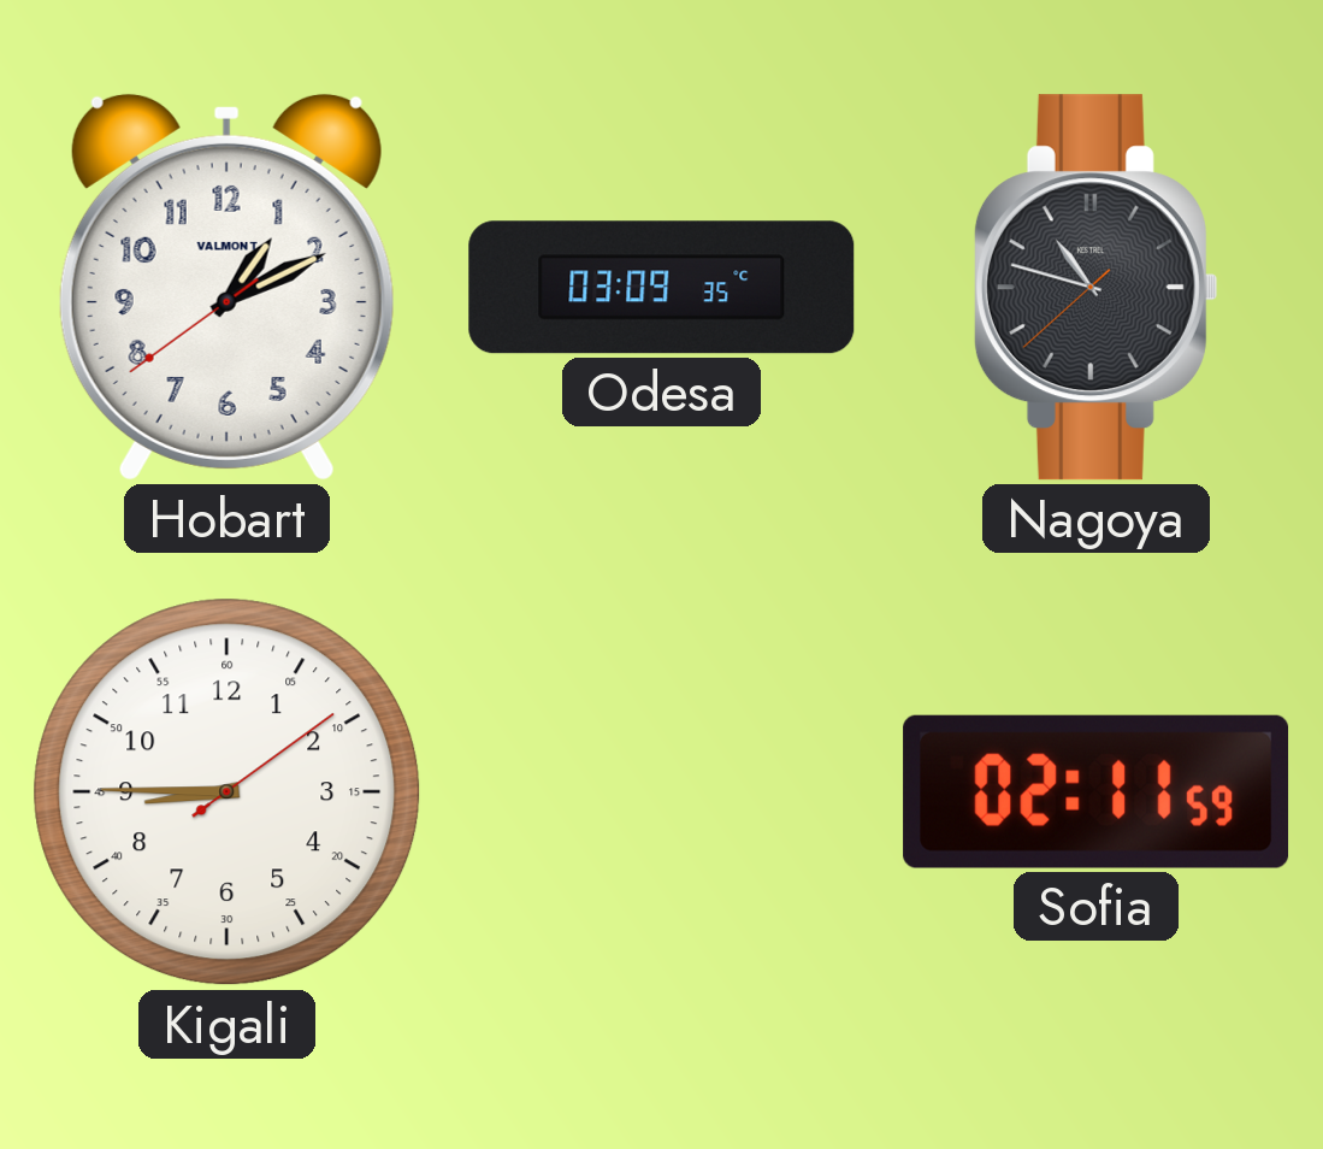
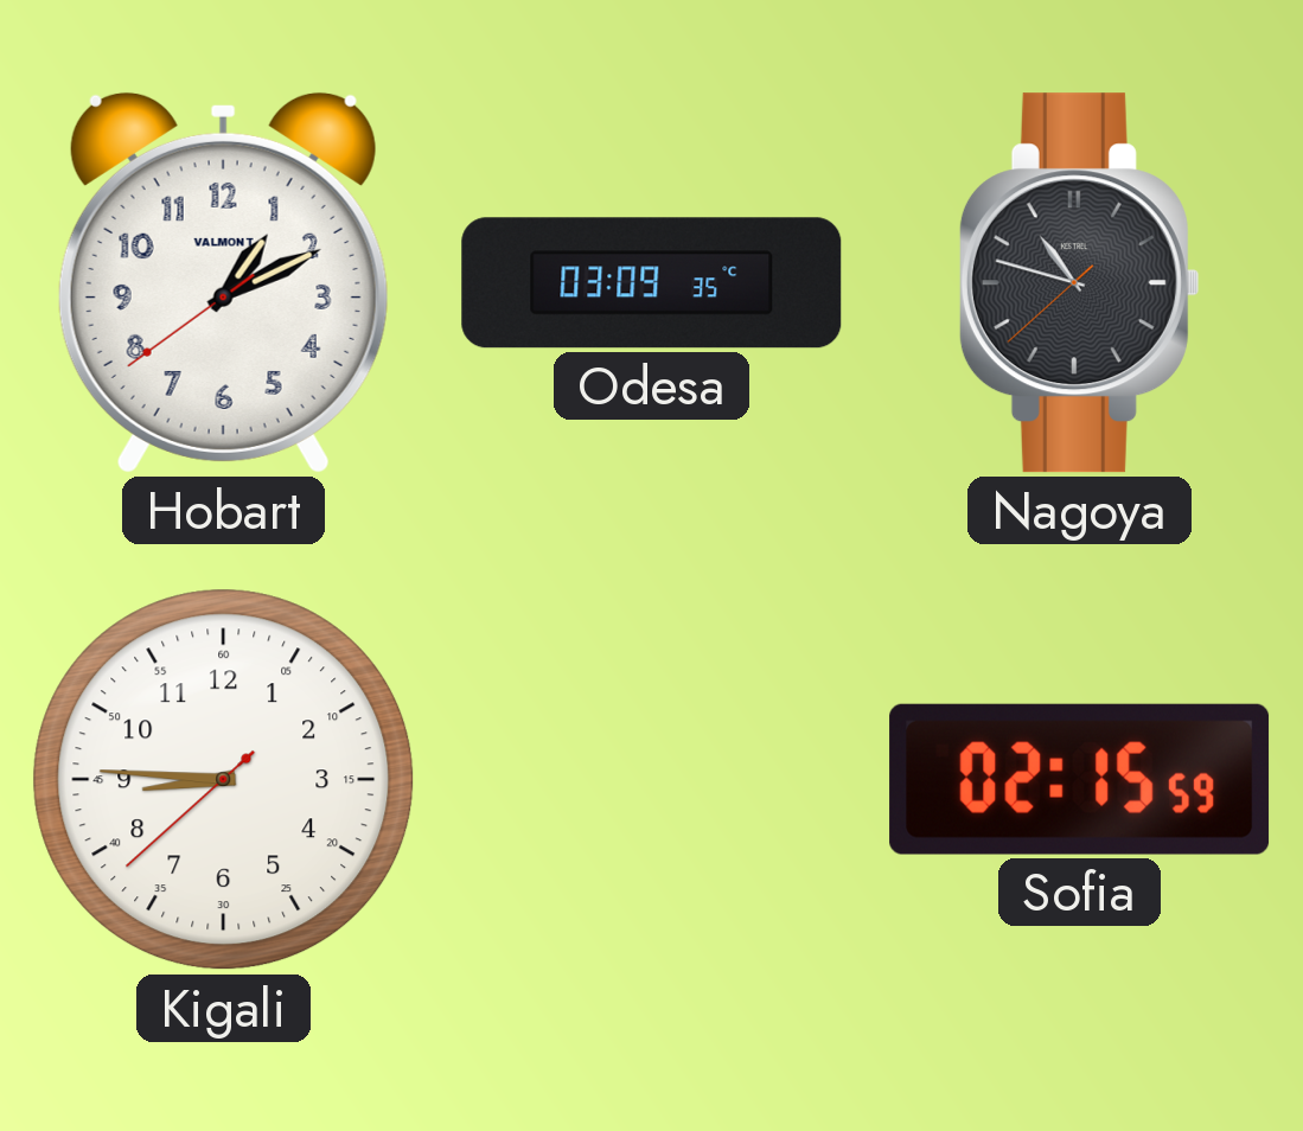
Kigali: 8:45:09 -> 8:45:38
Sofia: 02:11 -> 02:15
